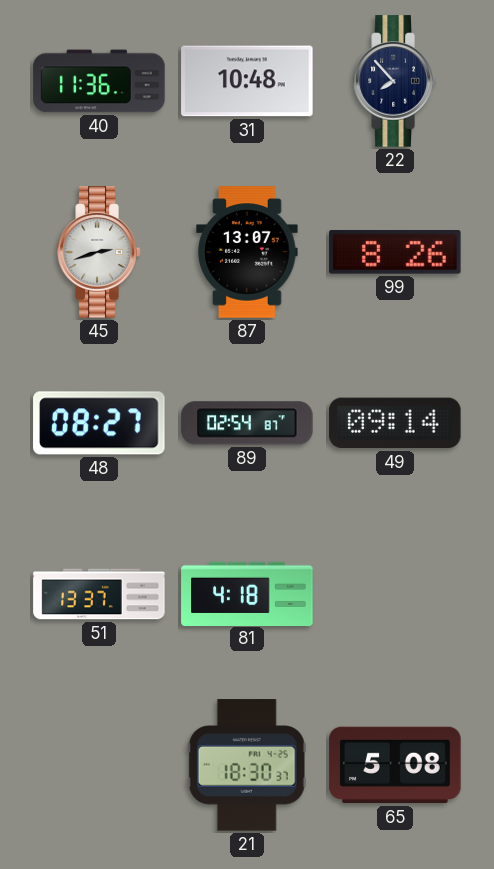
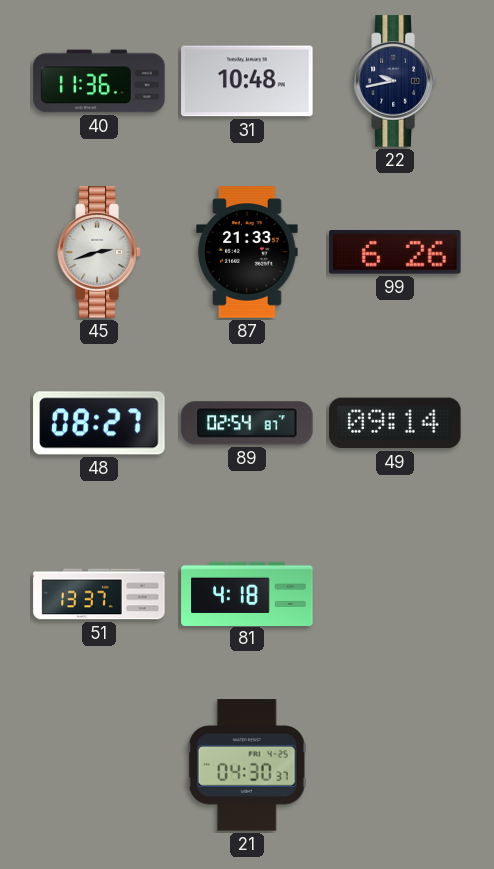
22: 7:53 -> 9:43
87: 13:07 -> 21:33
99: 8:26 -> 6:26
21: 18:30 -> 04:30
65: 5:08 -> none
